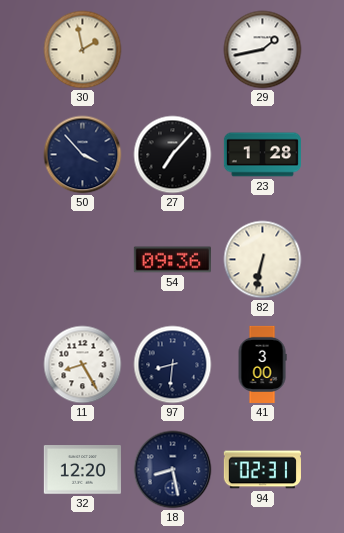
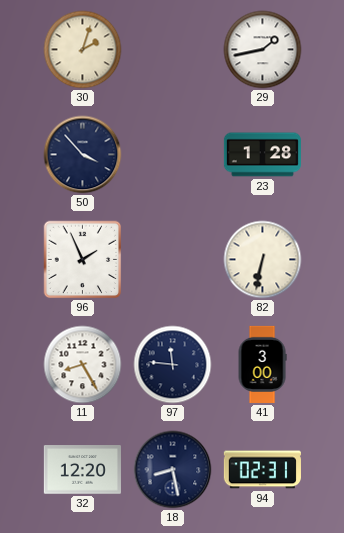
30: 1:58 -> 2:03
27: 7:07 -> none
96: none -> 1:56
54: 09:36 -> none
97: 8:31 -> 11:46
